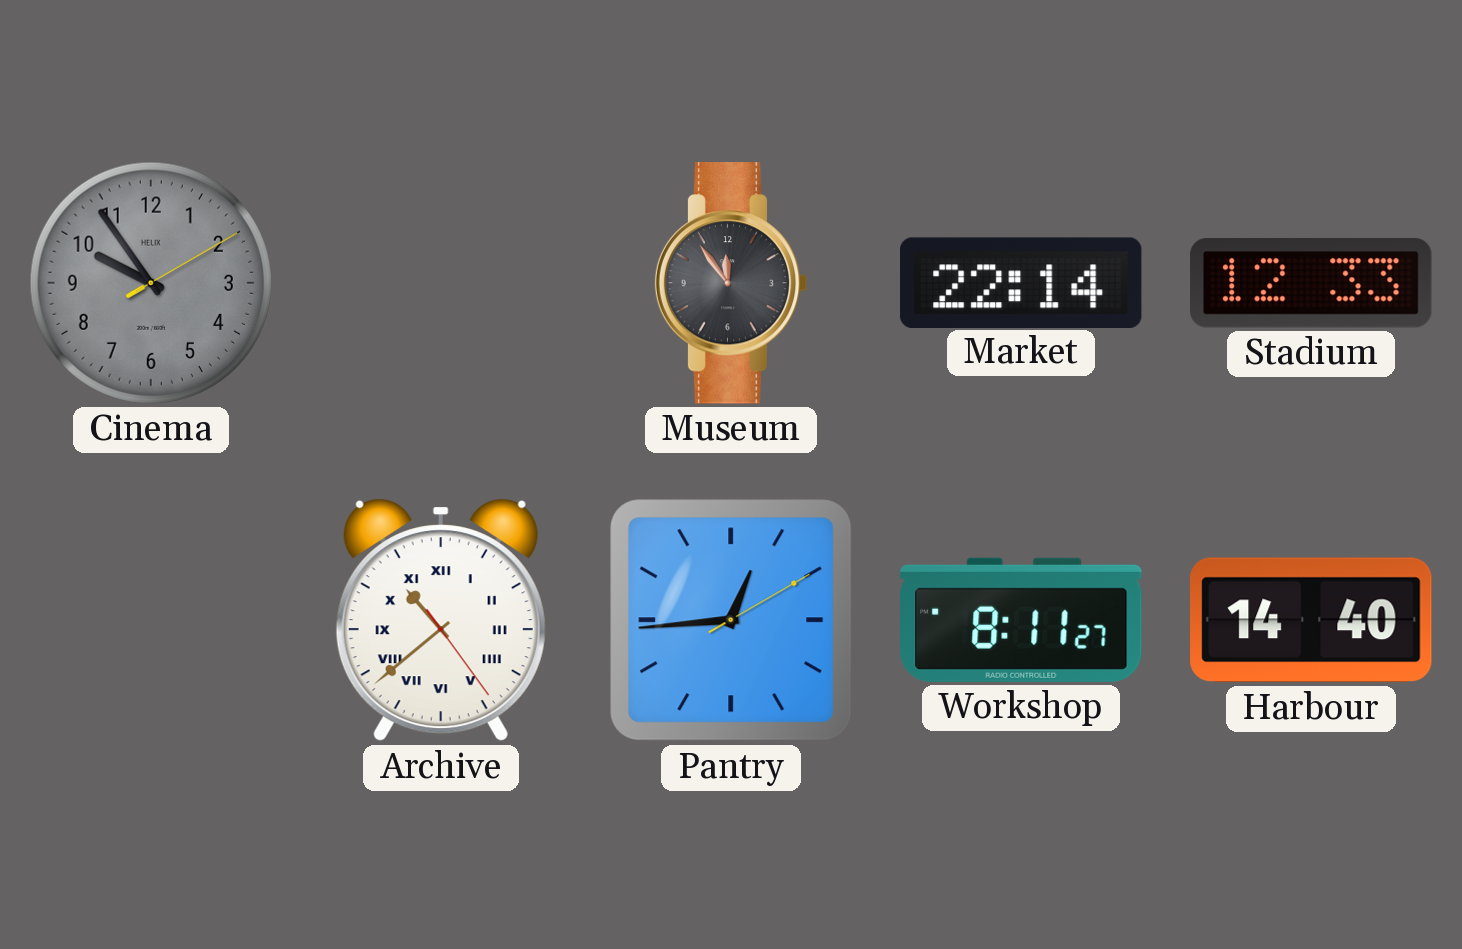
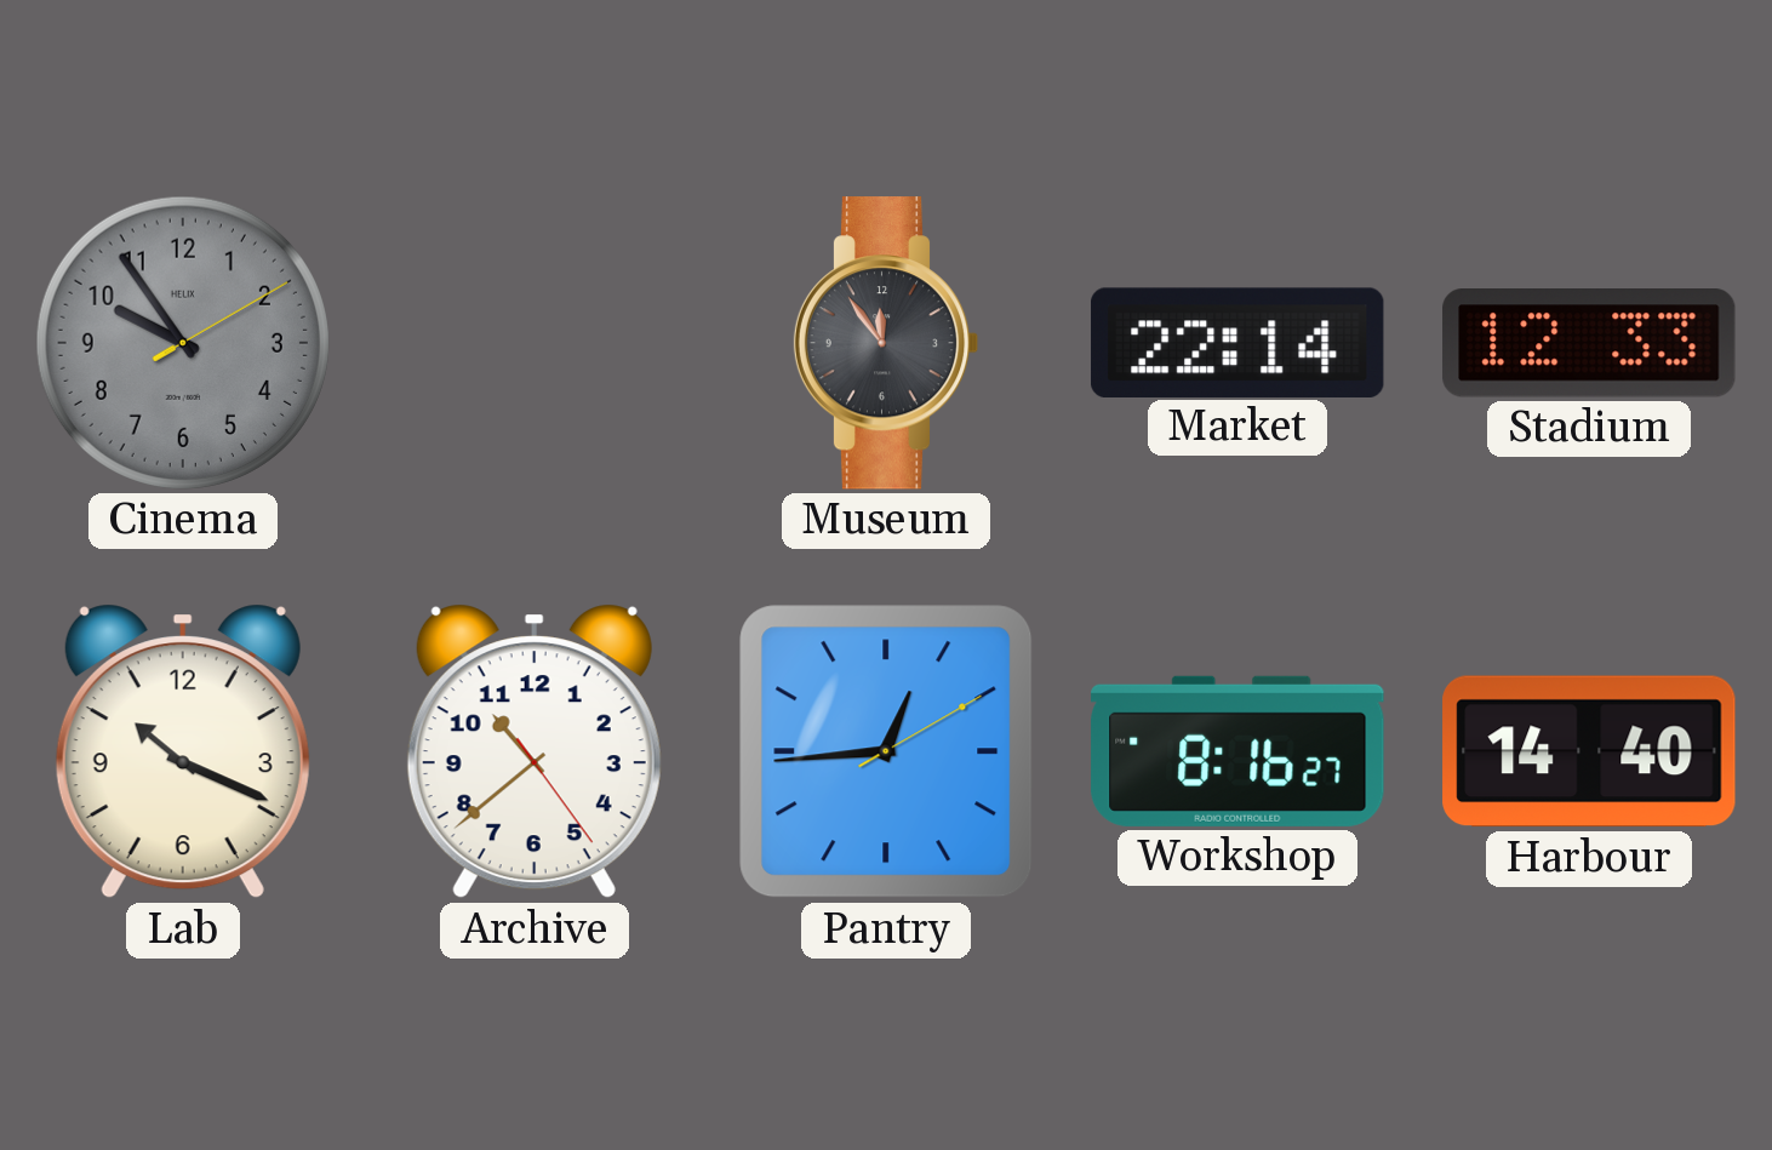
Lab: none -> 10:19
Archive numerals: Roman -> Arabic
Workshop: 8:11 -> 8:16
